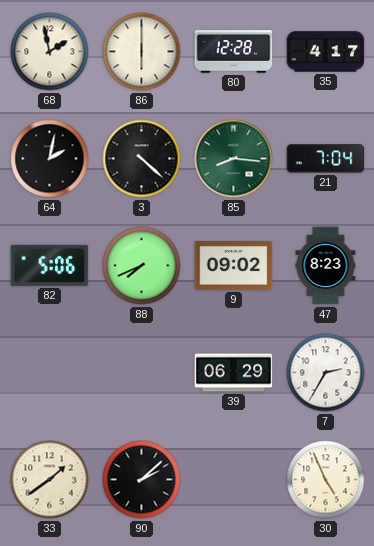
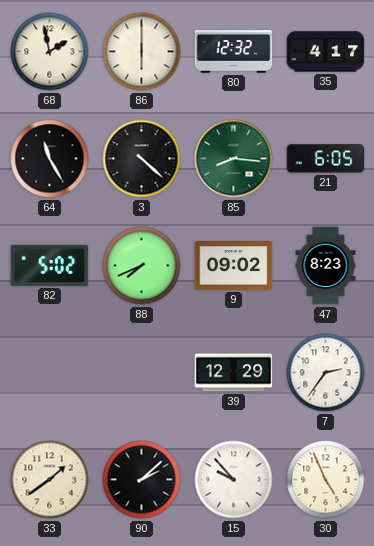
80: 12:28 -> 12:32
64: 2:02 -> 11:25
21: 7:04 -> 6:05
82: 5:06 -> 5:02
39: 06:29 -> 12:29
7: 2:35 -> 2:36
15: none -> 9:53
